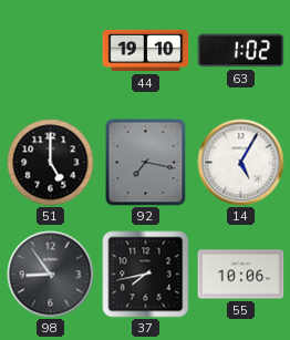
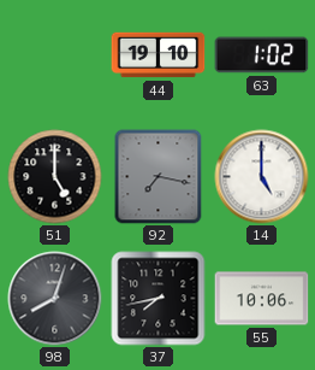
14: 5:05 -> 5:00
98: 8:54 -> 8:03
